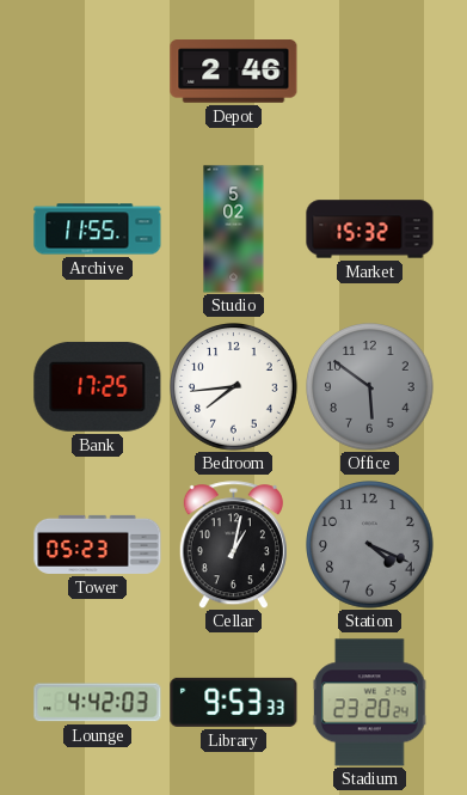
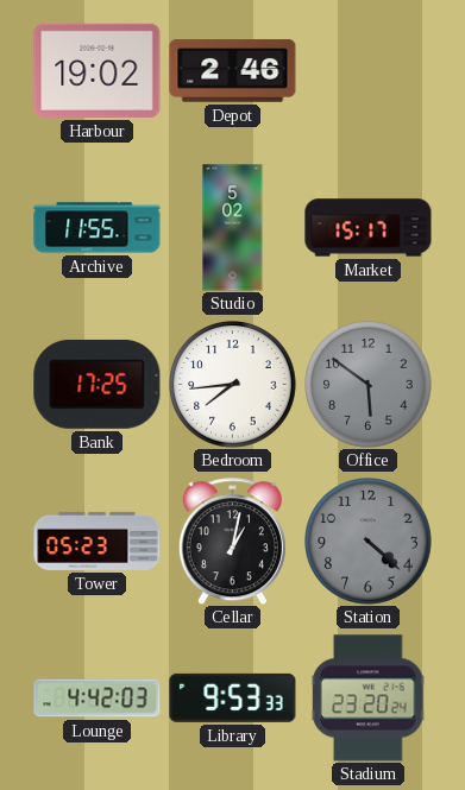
Harbour: none -> 19:02
Market: 15:32 -> 15:17
Station: 4:19 -> 4:22
